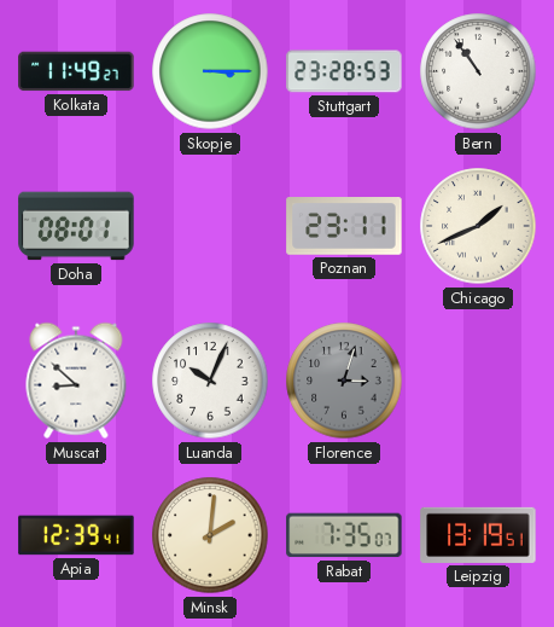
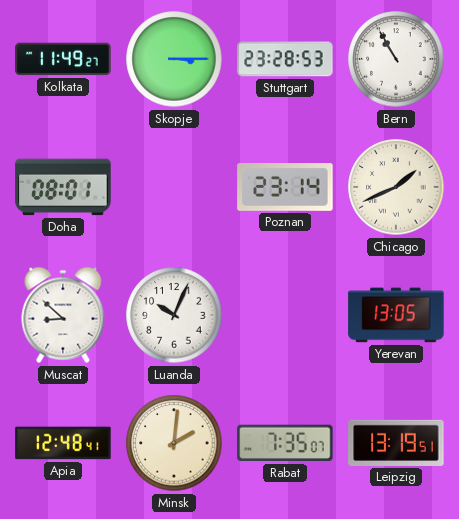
Bern: 10:54 -> 10:55
Poznan: 23:11 -> 23:14
Florence: 3:03 -> none
Yerevan: none -> 13:05
Apia: 12:39 -> 12:48
